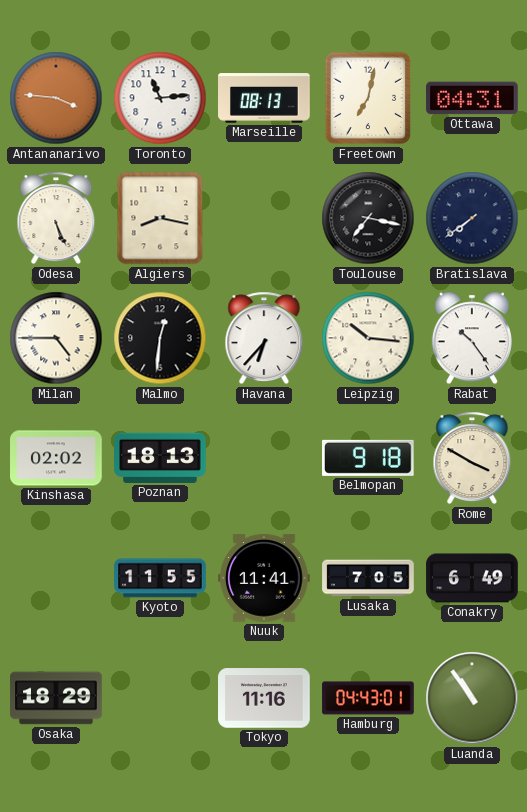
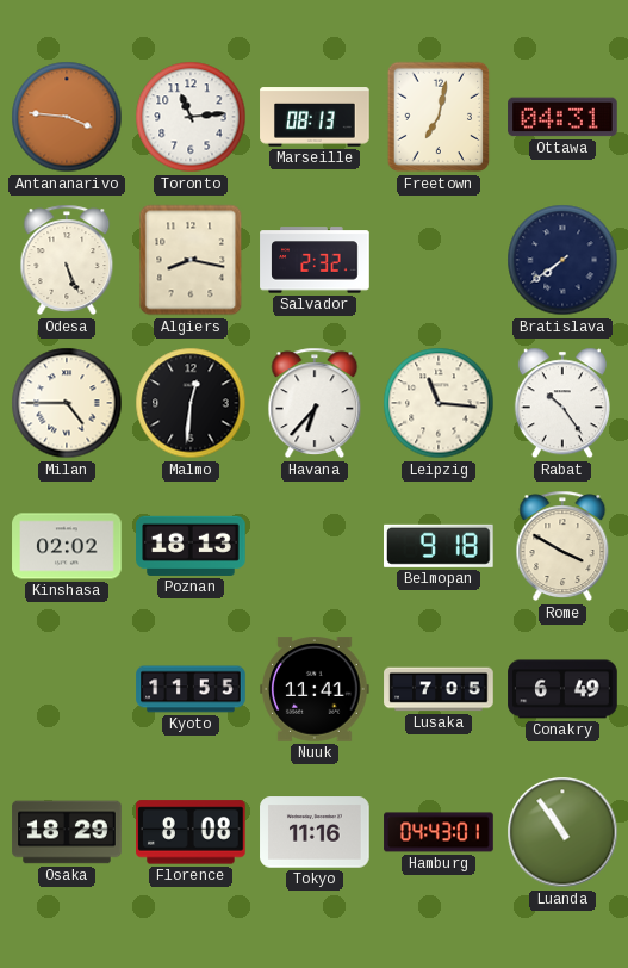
Salvador: none -> 2:32
Toulouse: 7:17 -> none
Leipzig: 10:16 -> 11:16
Florence: none -> 8:08
